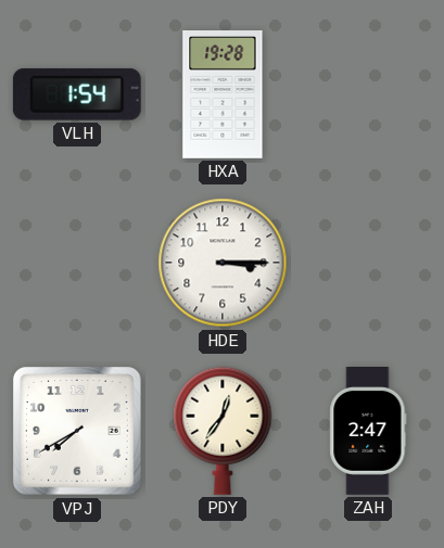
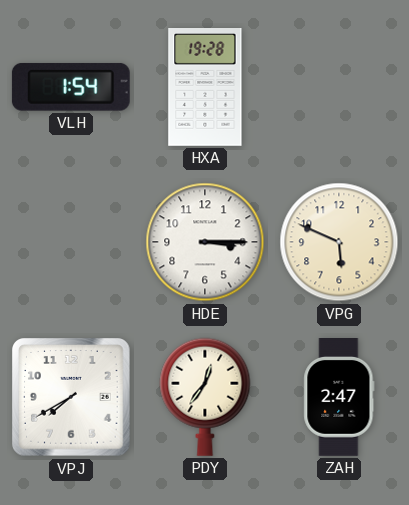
VPG: none -> 5:49
